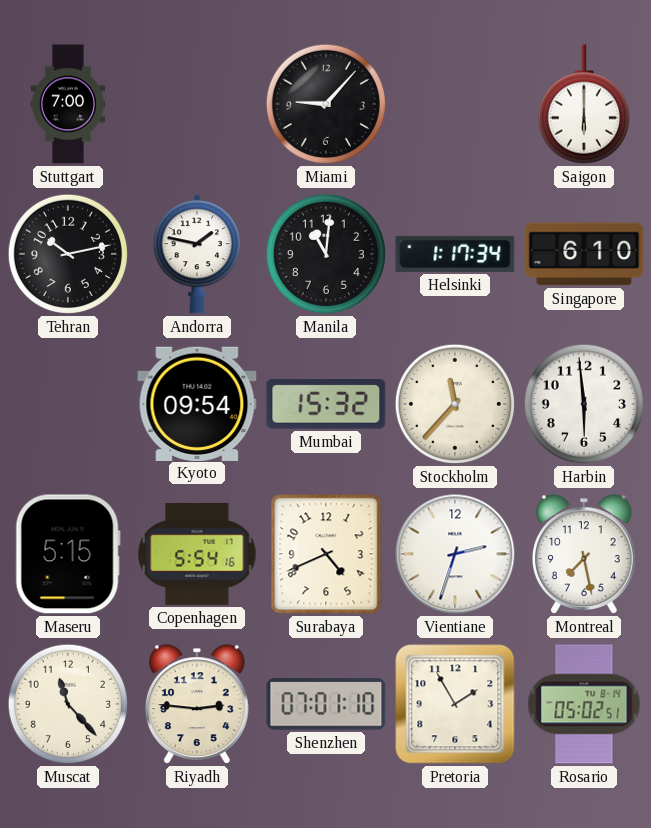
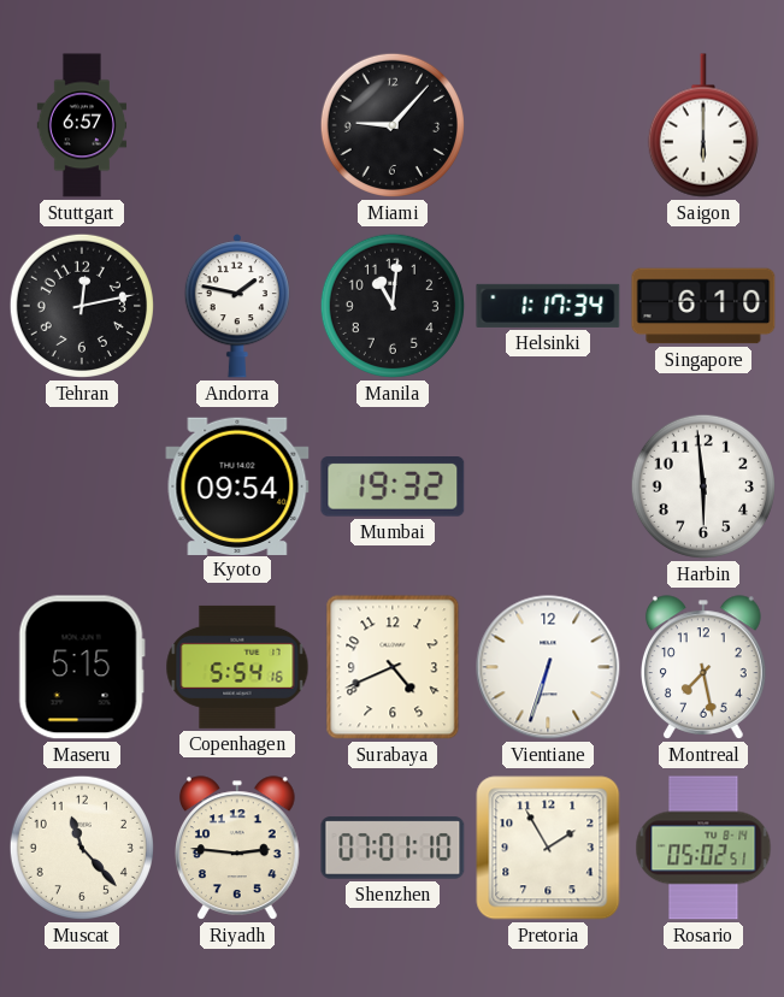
Stuttgart: 7:00 -> 6:57
Tehran: 10:13 -> 12:13
Mumbai: 15:32 -> 19:32
Stockholm: 11:37 -> none
Vientiane: 2:33 -> 6:33
